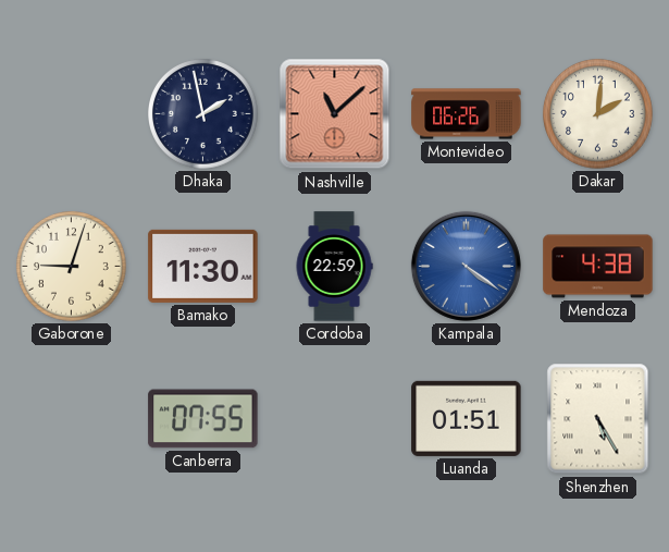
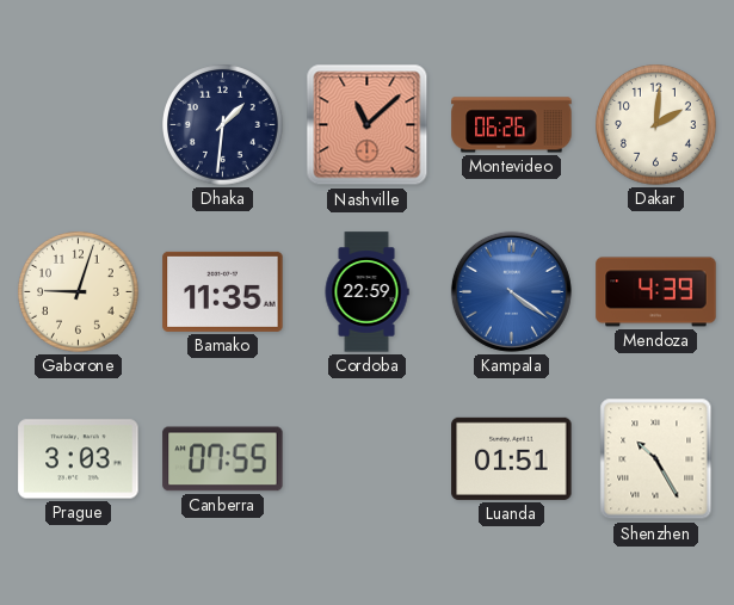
Dhaka: 1:58 -> 1:31
Bamako: 11:30 -> 11:35
Mendoza: 4:38 -> 4:39
Prague: none -> 3:03
Shenzhen: 5:25 -> 10:25
